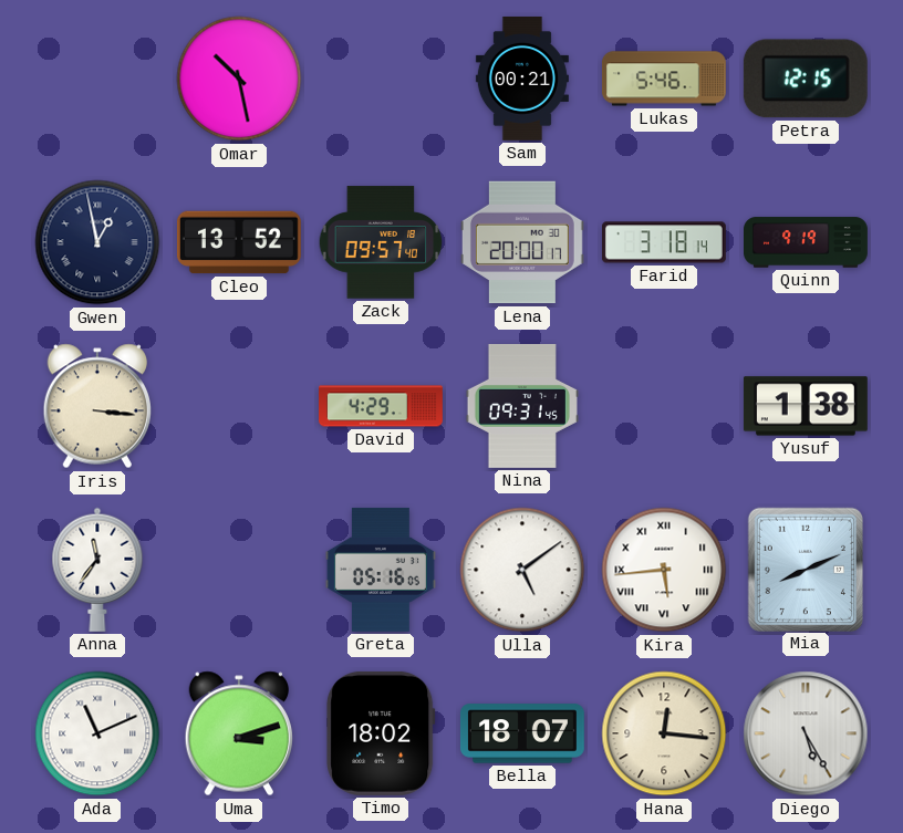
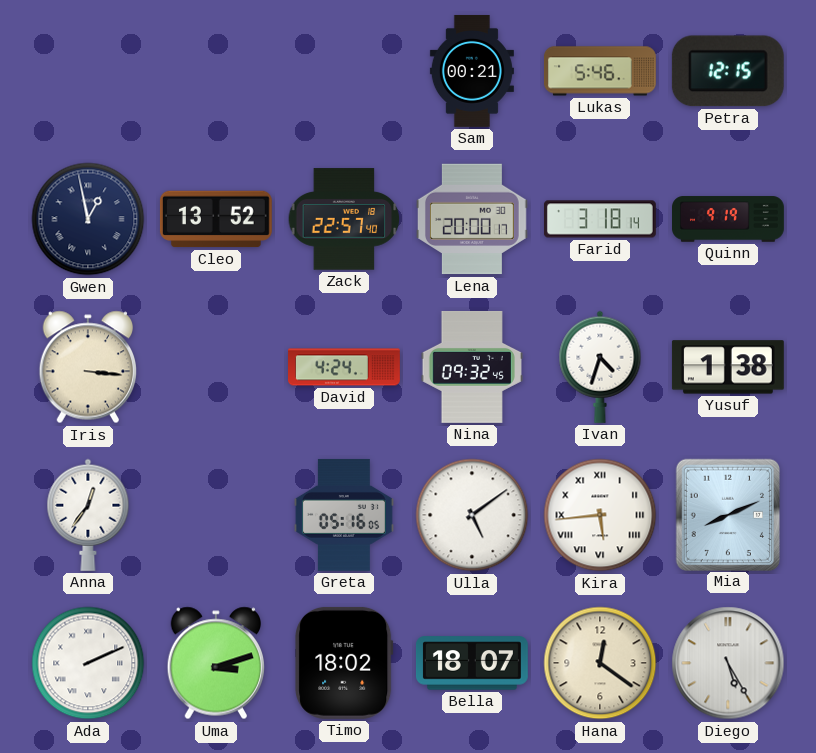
Omar: 10:28 -> none
Zack: 09:57 -> 22:57
David: 4:29 -> 4:24
Nina: 09:31 -> 09:32
Ivan: none -> 4:33
Anna: 11:36 -> 12:36
Ada: 11:11 -> 2:11
Hana: 12:16 -> 12:21
